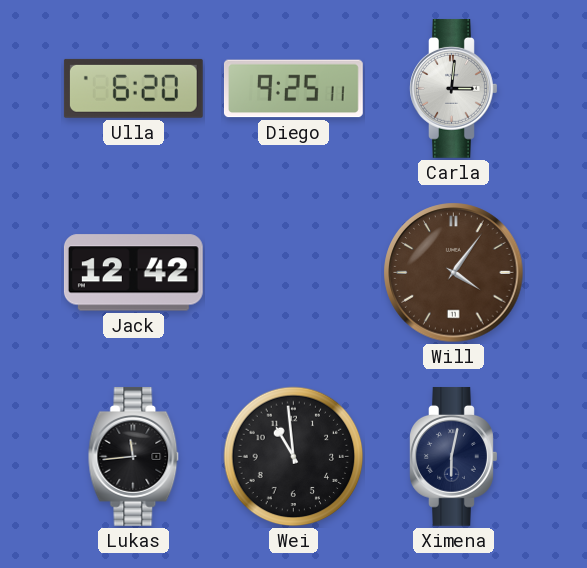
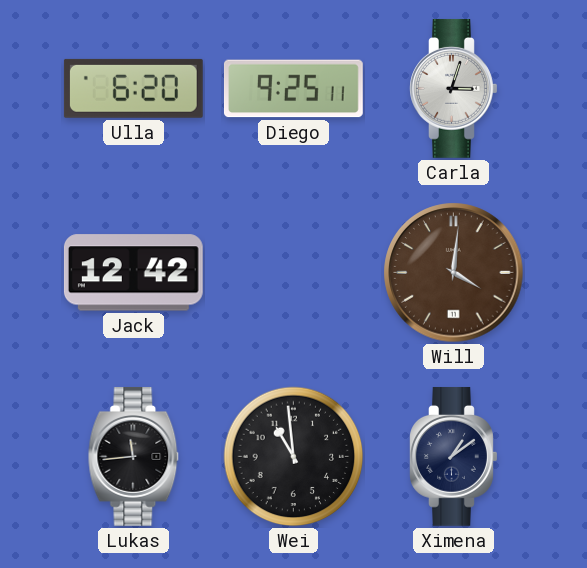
Carla: 3:01 -> 3:03
Will: 4:06 -> 4:01
Ximena: 6:02 -> 1:09
